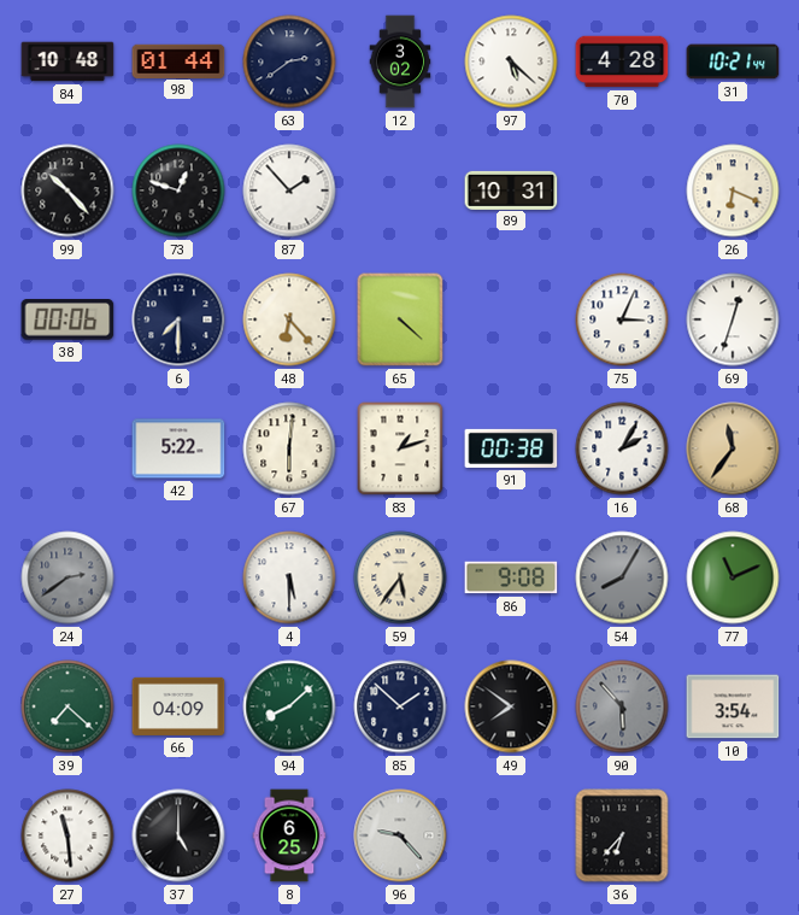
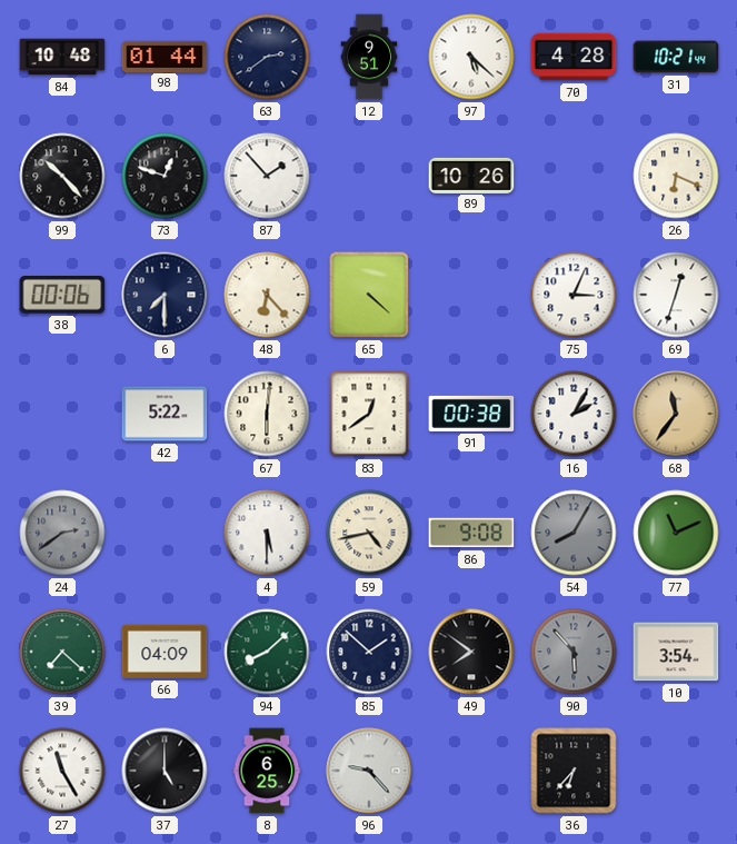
12: 3:02 -> 9:51
89: 10:31 -> 10:26
83: 1:12 -> 12:39
59: 5:36 -> 4:43
27: 11:29 -> 11:25
